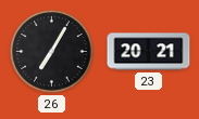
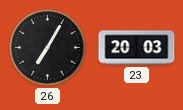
23: 20:21 -> 20:03
